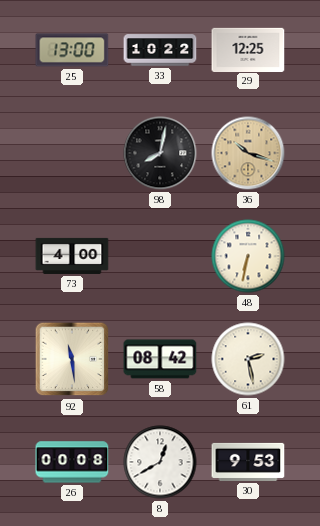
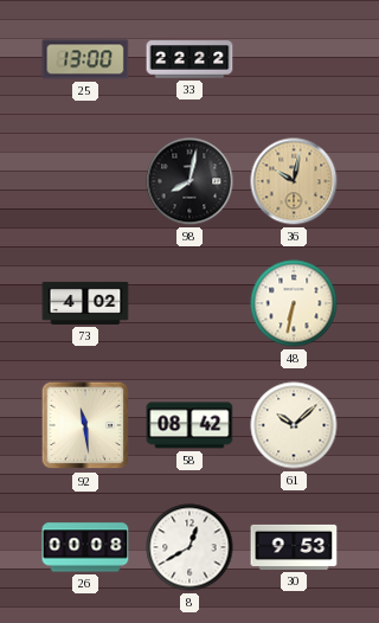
33: 10:22 -> 22:22
29: 12:25 -> none
36: 10:18 -> 10:02
73: 4:00 -> 4:02
61: 2:28 -> 10:08
